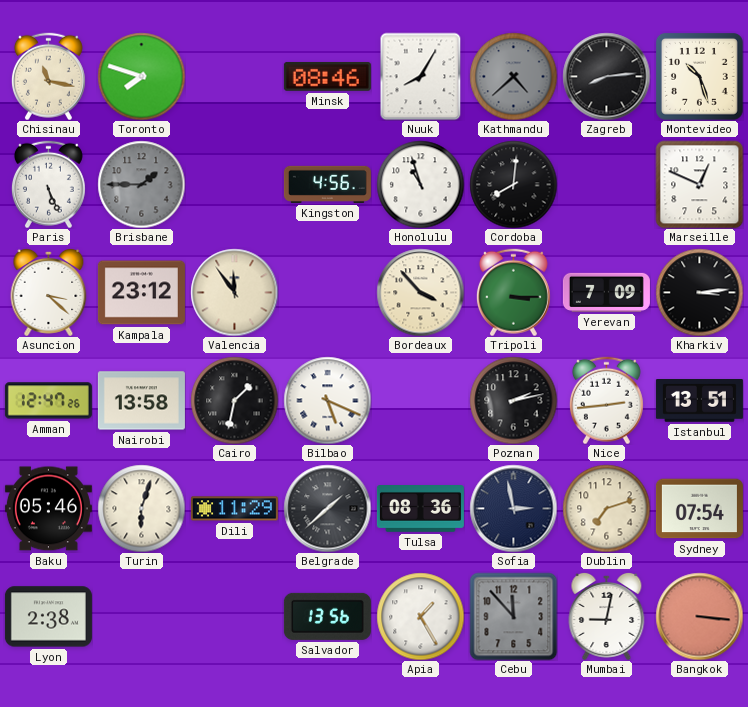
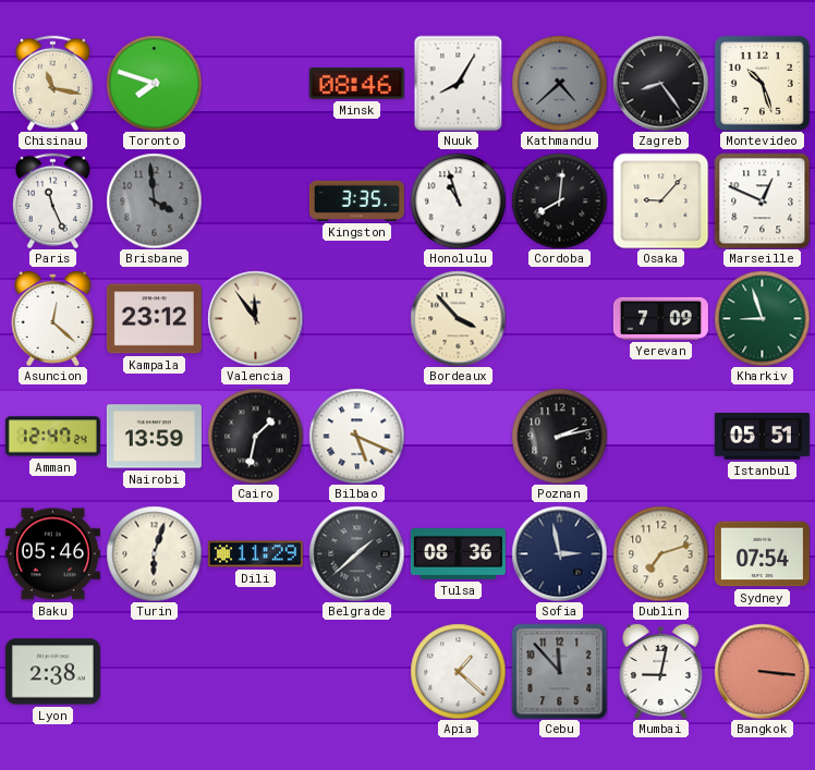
Zagreb: 8:14 -> 8:24
Paris: 5:26 -> 11:26
Brisbane: 1:45 -> 3:59
Kingston: 4:56 -> 3:35
Osaka: none -> 9:07
Asuncion: 3:22 -> 12:22
Tripoli: 3:15 -> none
Kharkiv: 3:14 -> 8:57
Kharkiv dial: black -> green
Amman: 12:47:26 -> 12:47:24
Nairobi: 13:58 -> 13:59
Nice: 2:44 -> none
Istanbul: 13:51 -> 05:51
Salvador: 13:56 -> none
Apia: 1:25 -> 1:22
